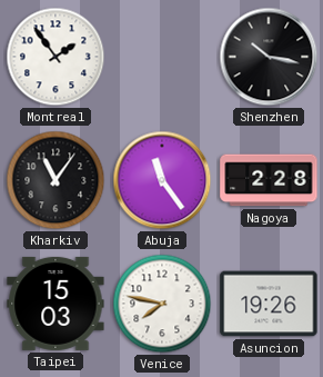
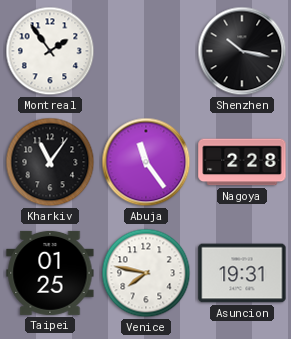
Taipei: 15:03 -> 01:25
Asuncion: 19:26 -> 19:31
